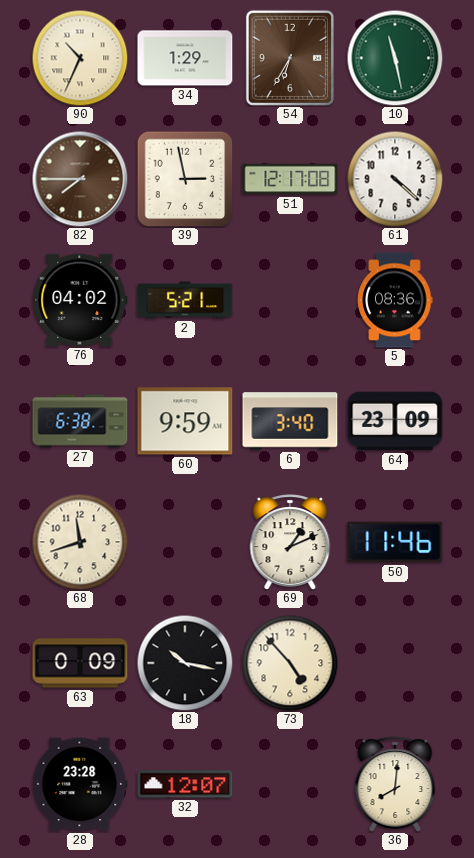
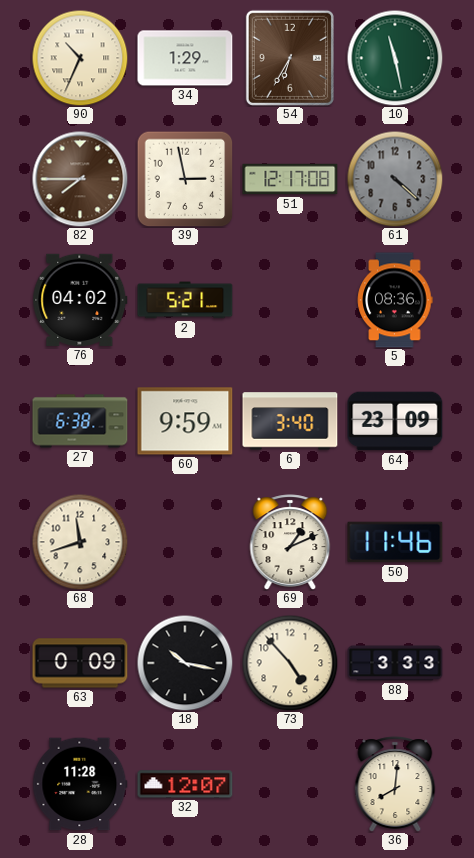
61 dial: white -> grey
88: none -> 3:33
28: 23:28 -> 11:28
